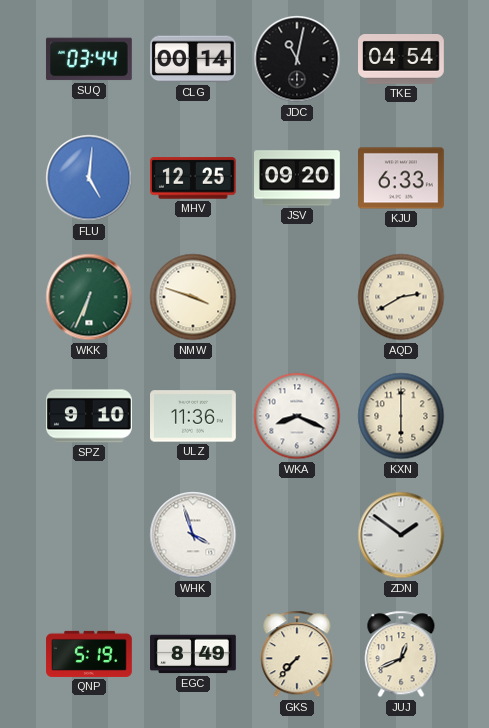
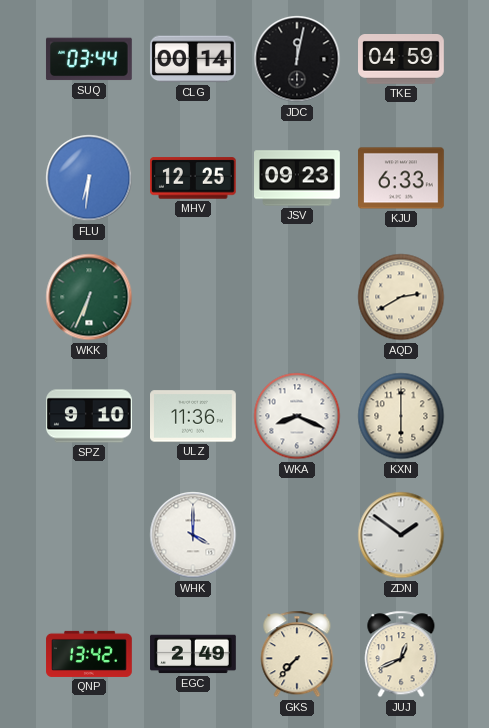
JDC: 11:02 -> 12:02
TKE: 04:54 -> 04:59
FLU: 5:01 -> 6:31
JSV: 09:20 -> 09:23
NMW: 3:48 -> none
WHK: 3:57 -> 4:00
QNP: 5:19 -> 13:42
EGC: 8:49 -> 2:49
